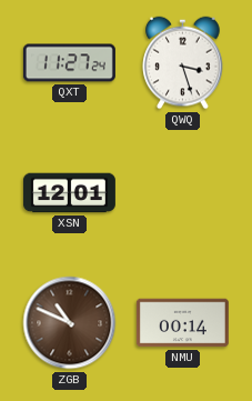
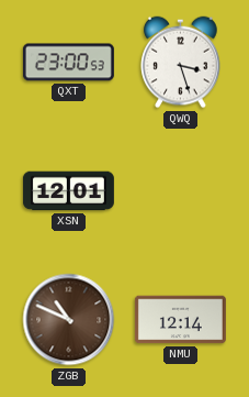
QXT: 11:27 -> 23:00
NMU: 00:14 -> 12:14
